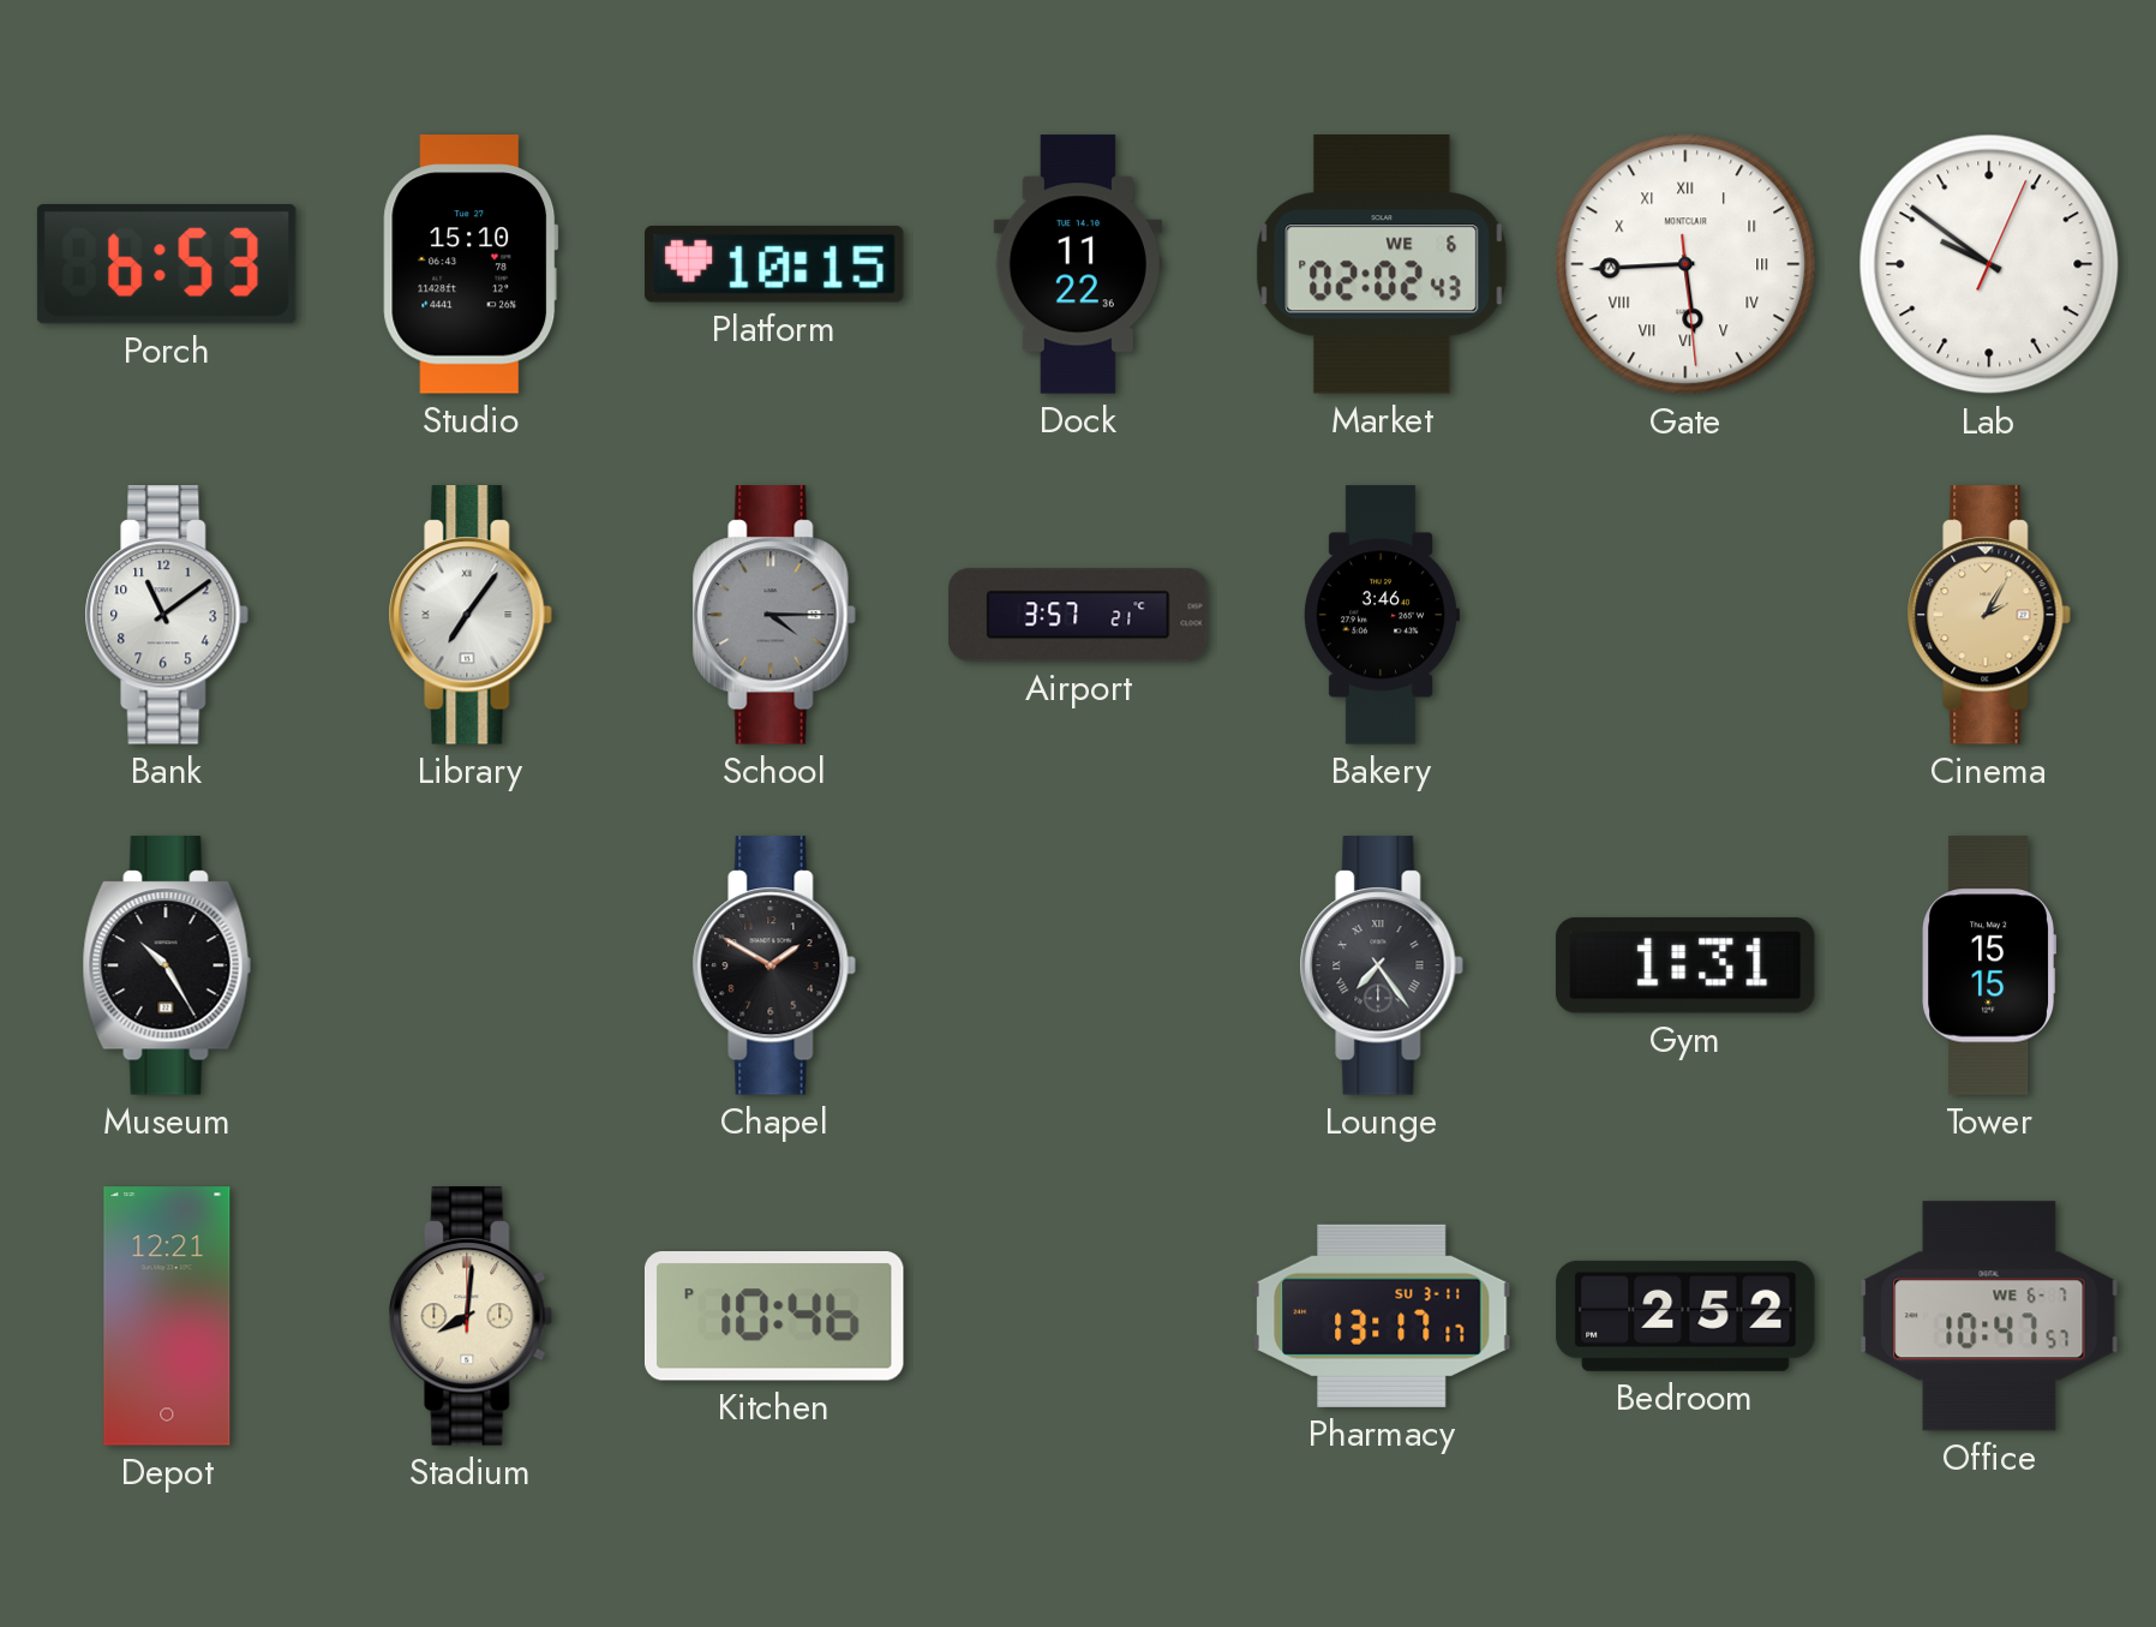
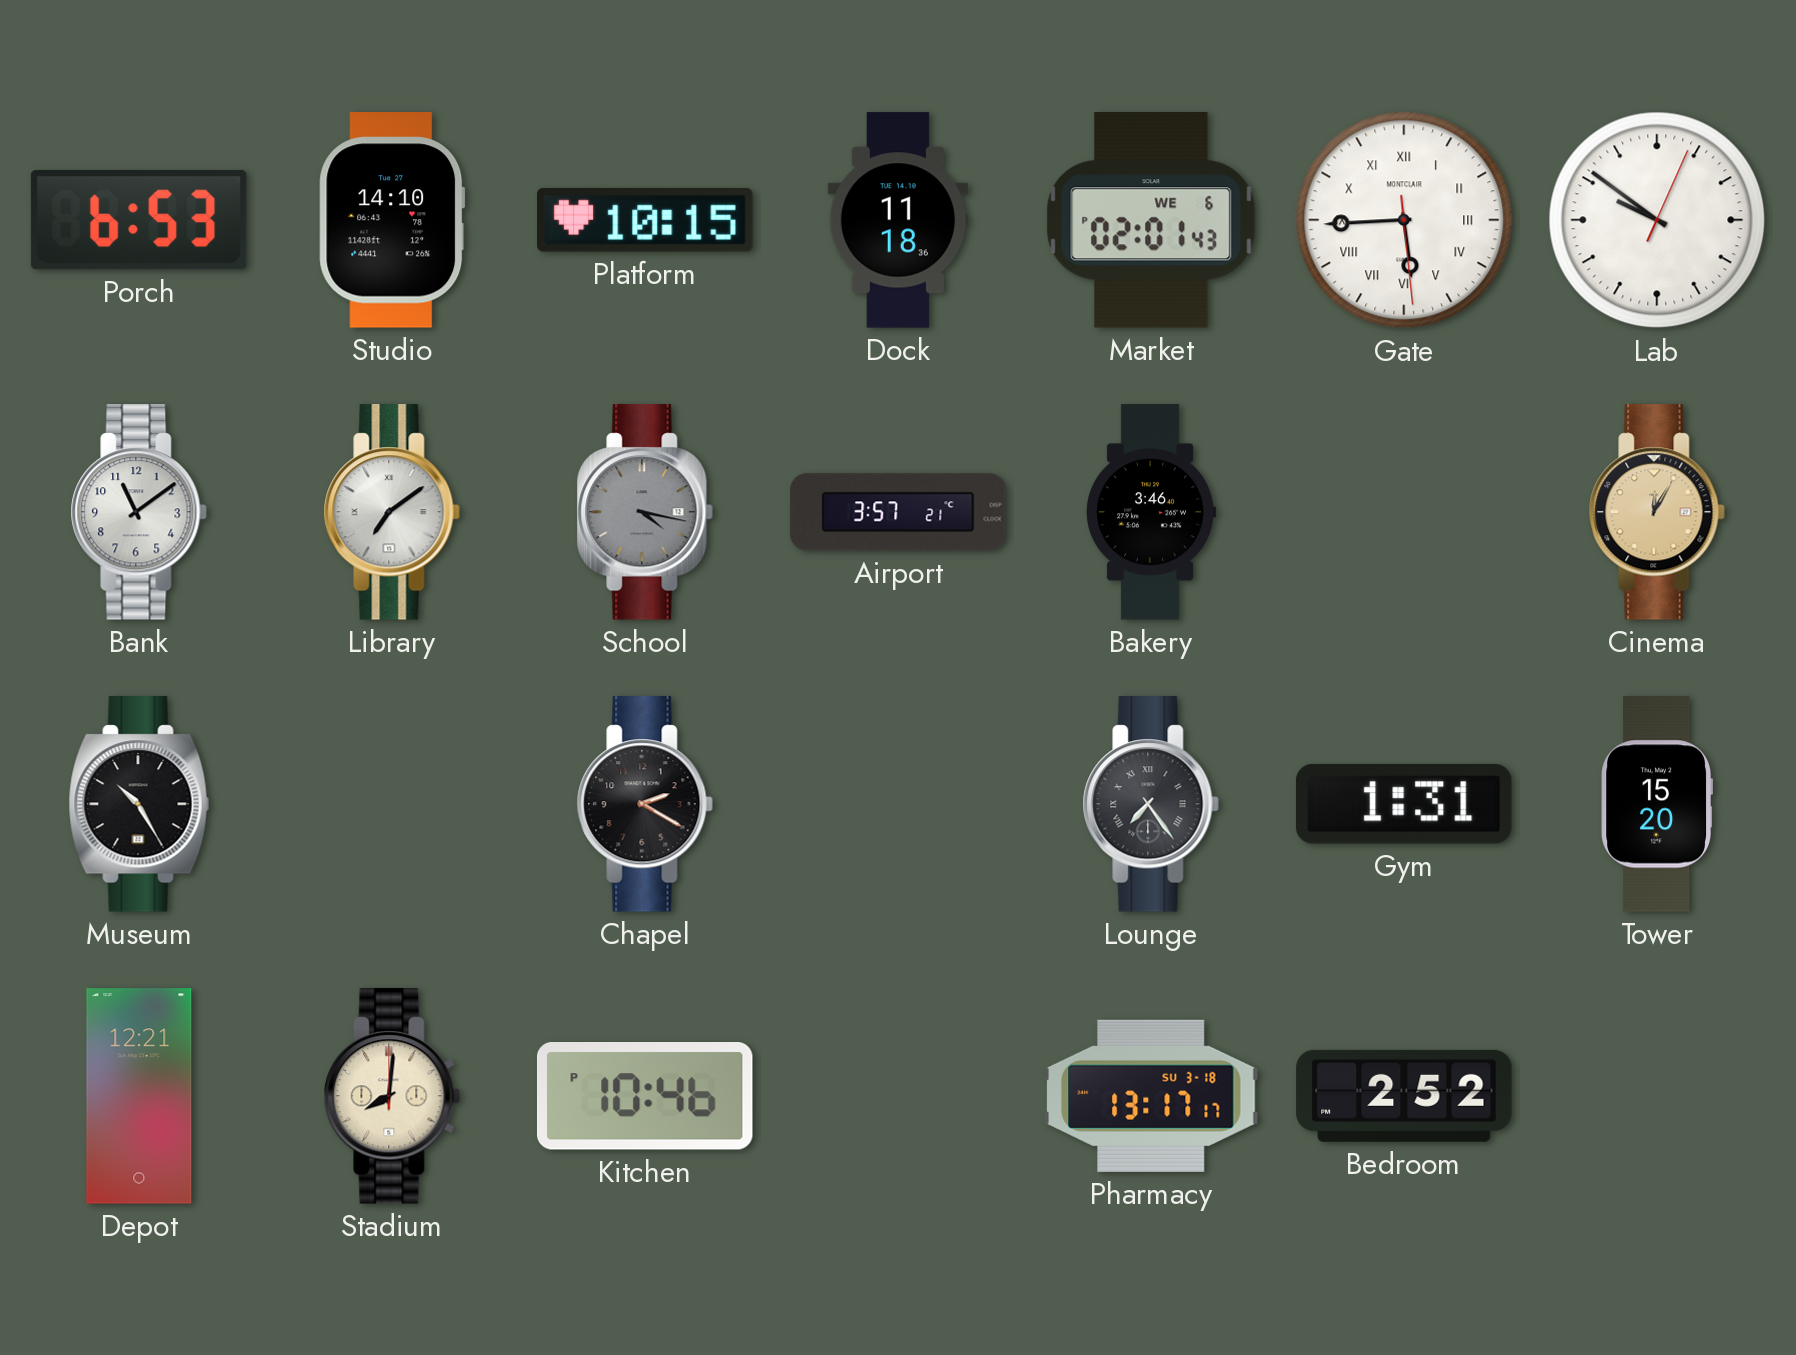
Studio: 15:10 -> 14:10
Dock: 11:22 -> 11:18
Market: 02:02 -> 02:01
Library: 7:06 -> 7:09
School: 4:15 -> 4:17
Cinema: 2:05 -> 12:05
Chapel: 1:50 -> 2:20
Tower: 15:15 -> 15:20
Pharmacy date: SU 3-11 -> SU 3-18
Office: 10:47 -> none
